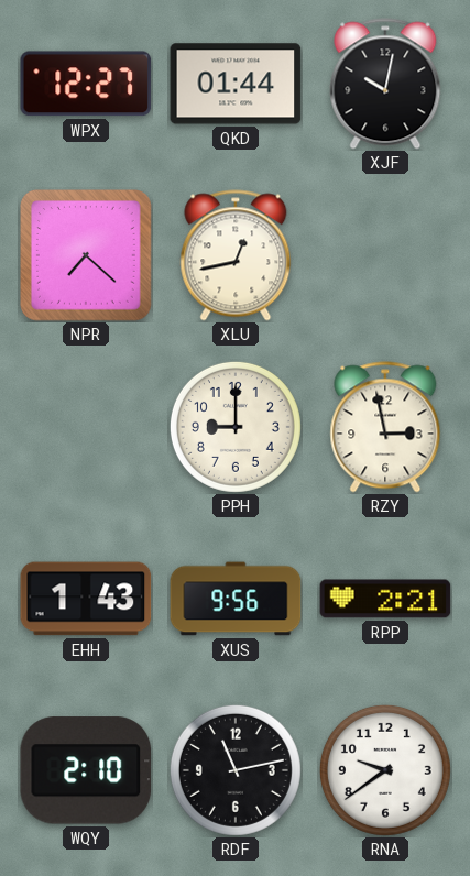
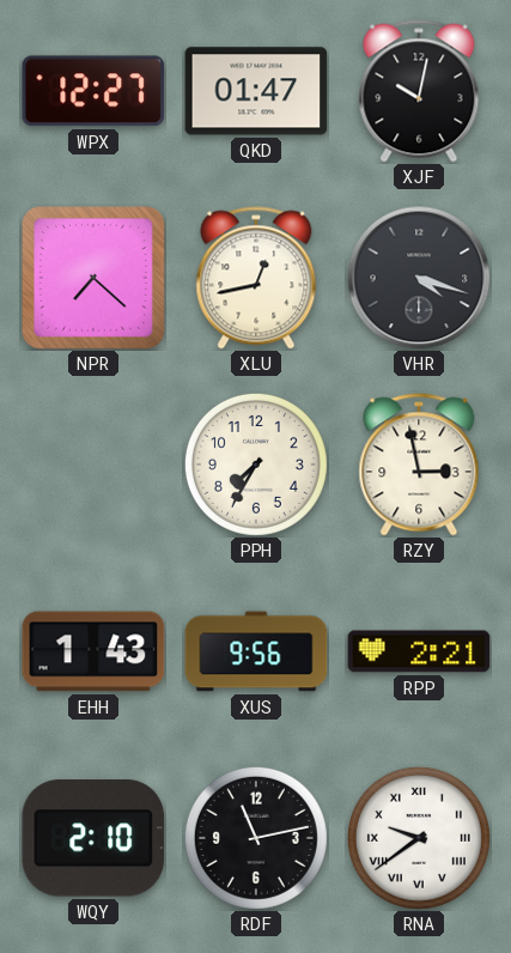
QKD: 01:44 -> 01:47
VHR: none -> 4:18
PPH: 9:00 -> 7:35
RNA numerals: Arabic -> Roman
